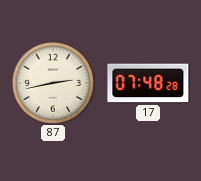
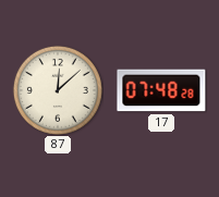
87: 2:43 -> 12:08
